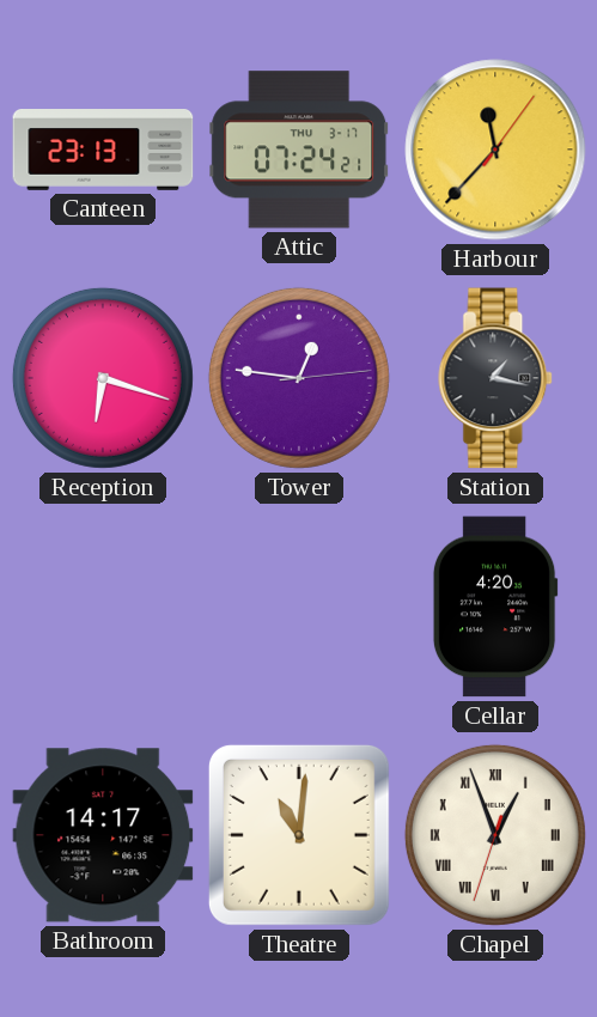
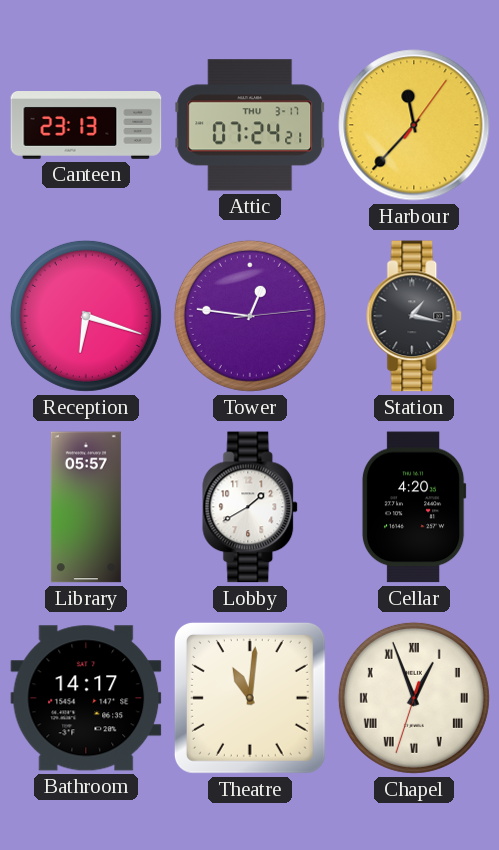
Library: none -> 05:57
Lobby: none -> 1:40
